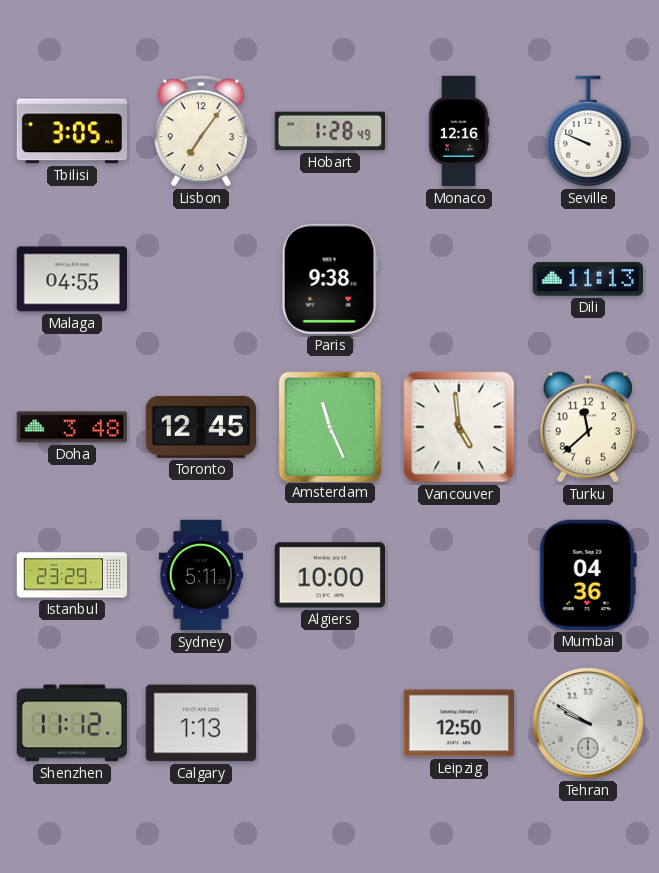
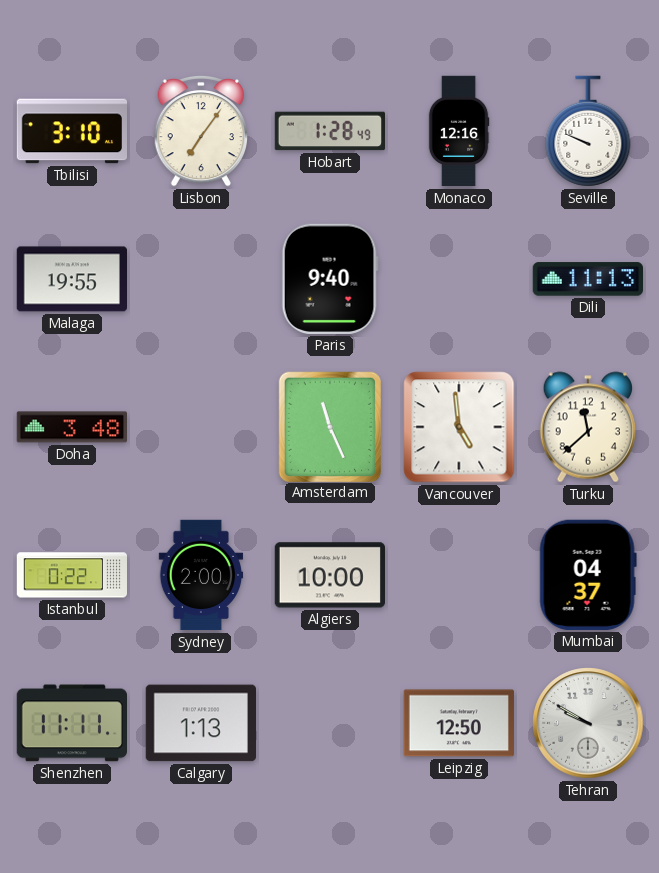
Tbilisi: 3:05 -> 3:10
Malaga: 04:55 -> 19:55
Paris: 9:38 -> 9:40
Toronto: 12:45 -> none
Istanbul: 23:29 -> 0:22
Sydney: 5:11 -> 2:00
Mumbai: 04:36 -> 04:37
Shenzhen: 11:12 -> 11:11
